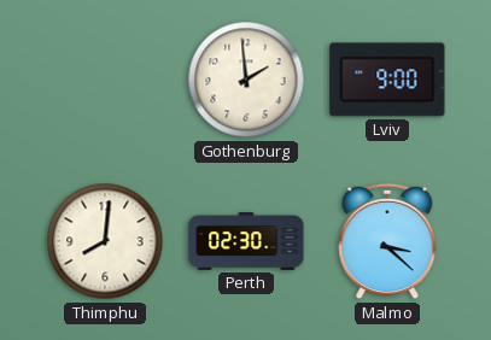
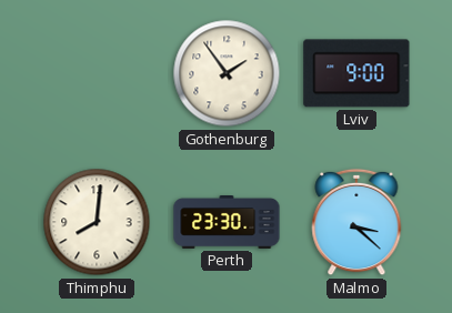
Gothenburg: 1:59 -> 1:54
Perth: 02:30 -> 23:30
